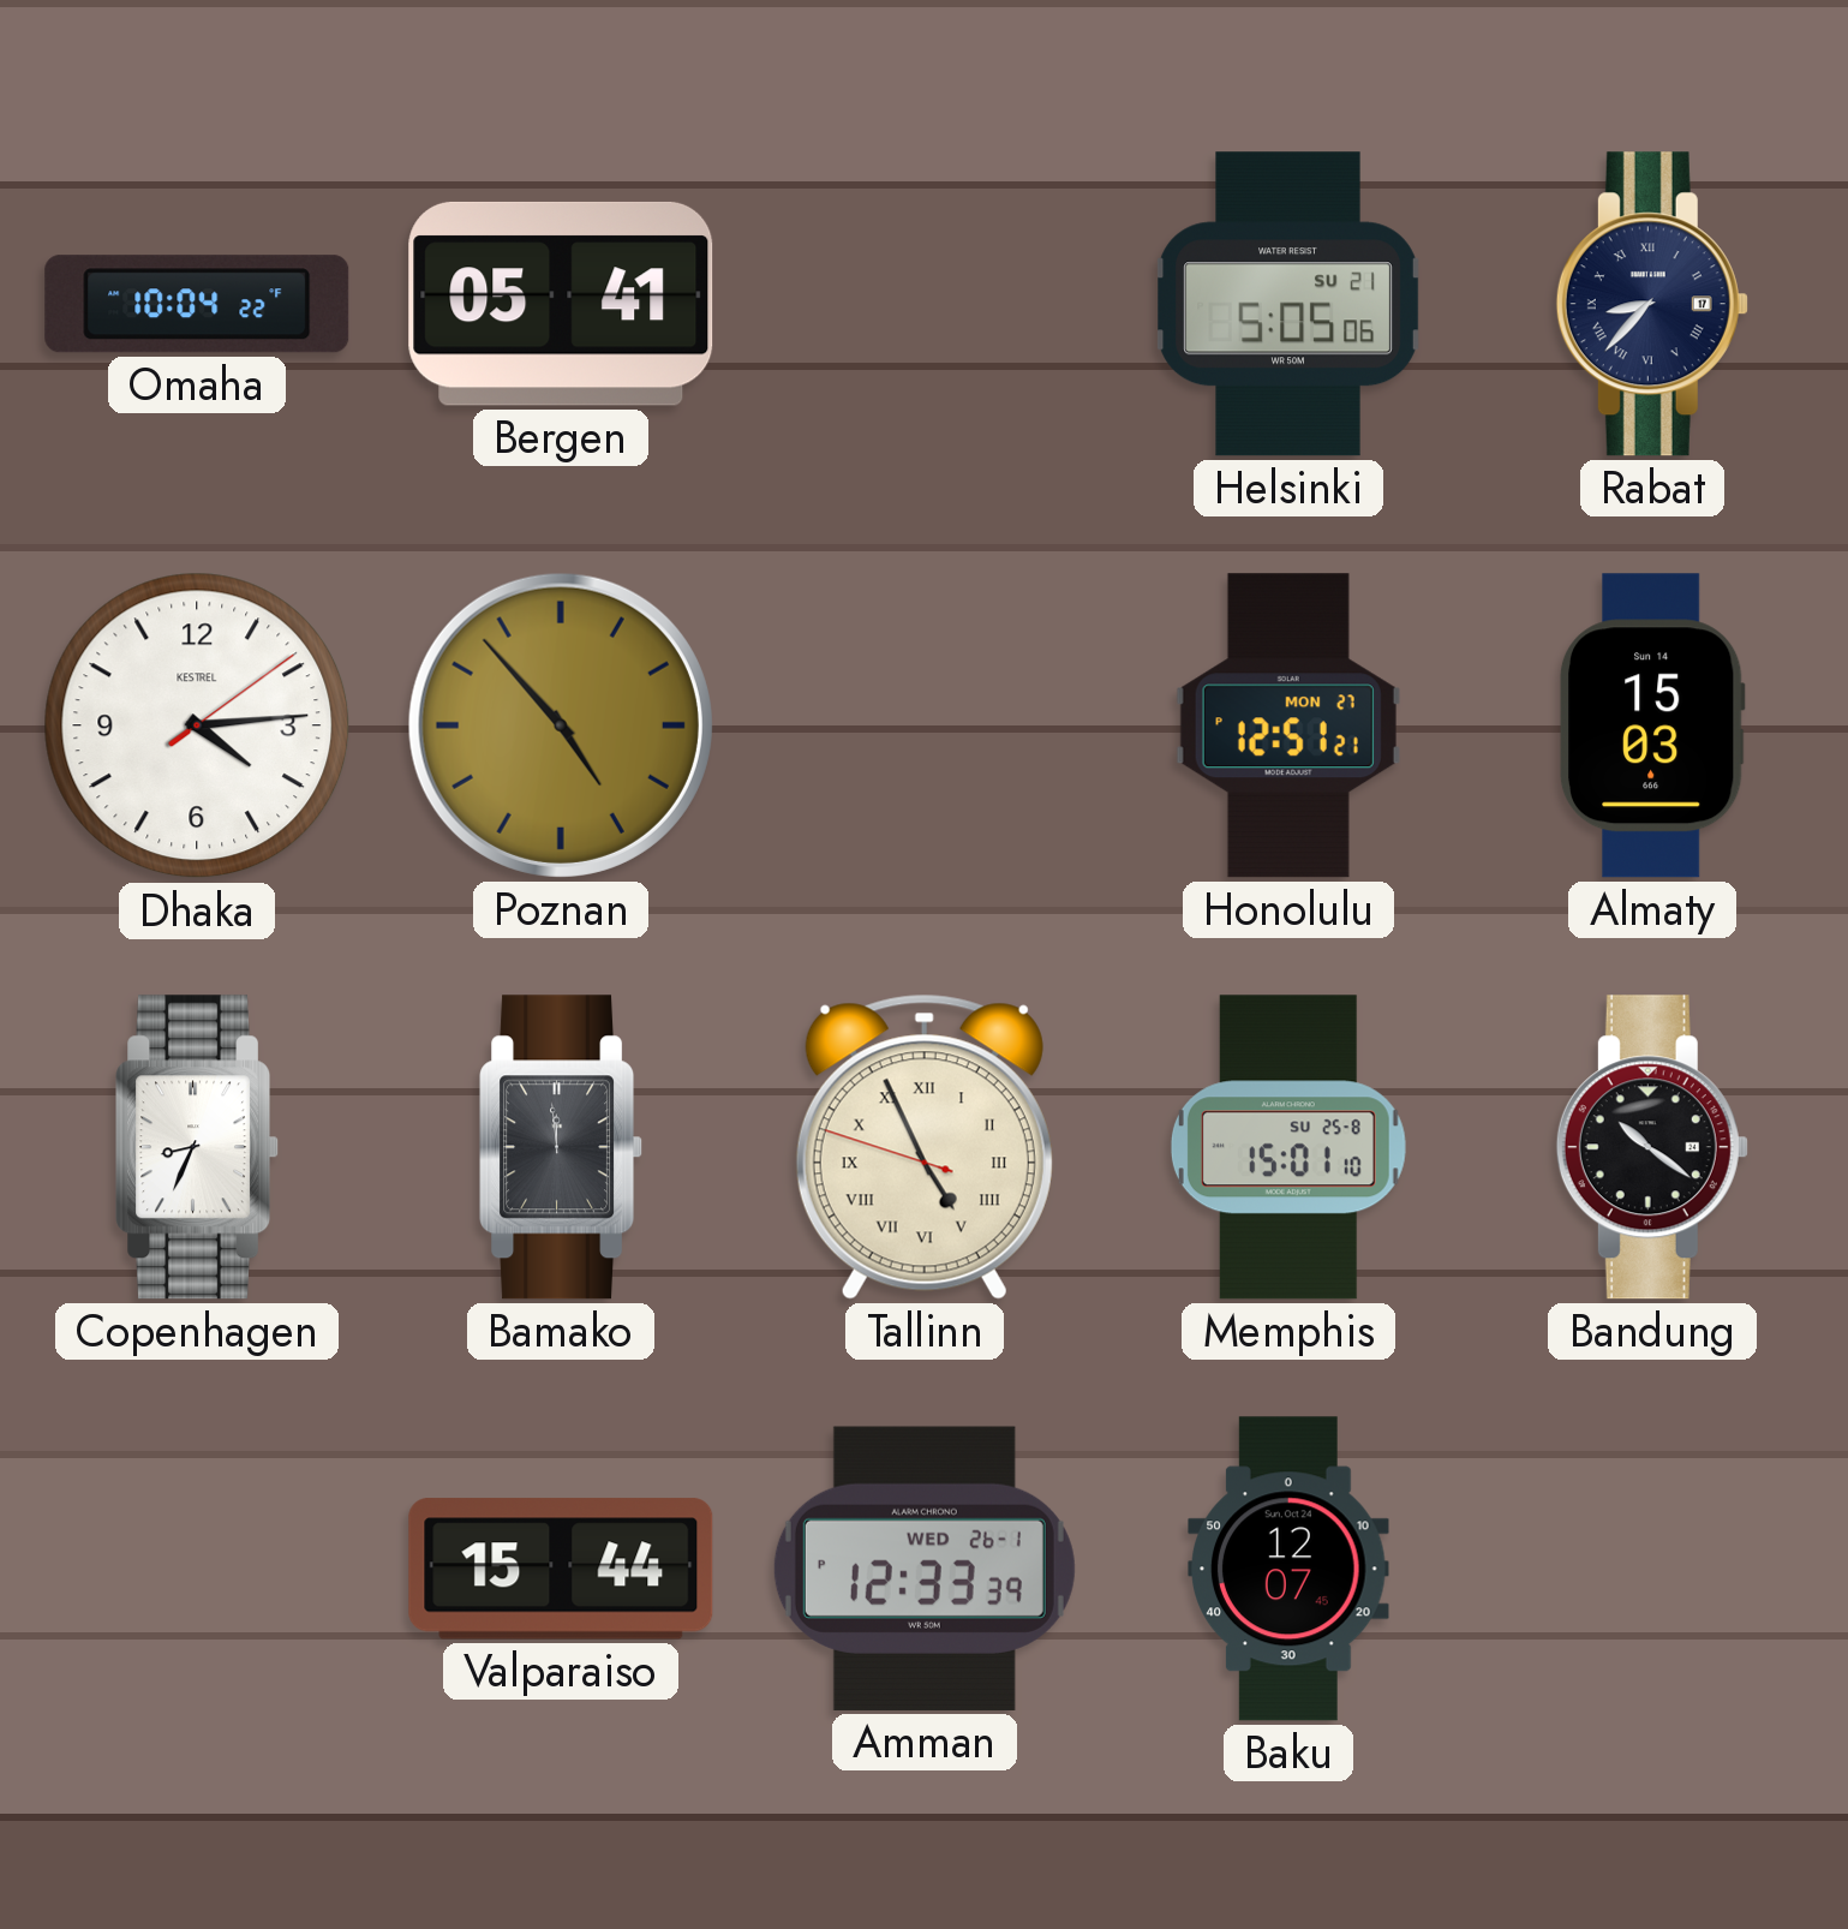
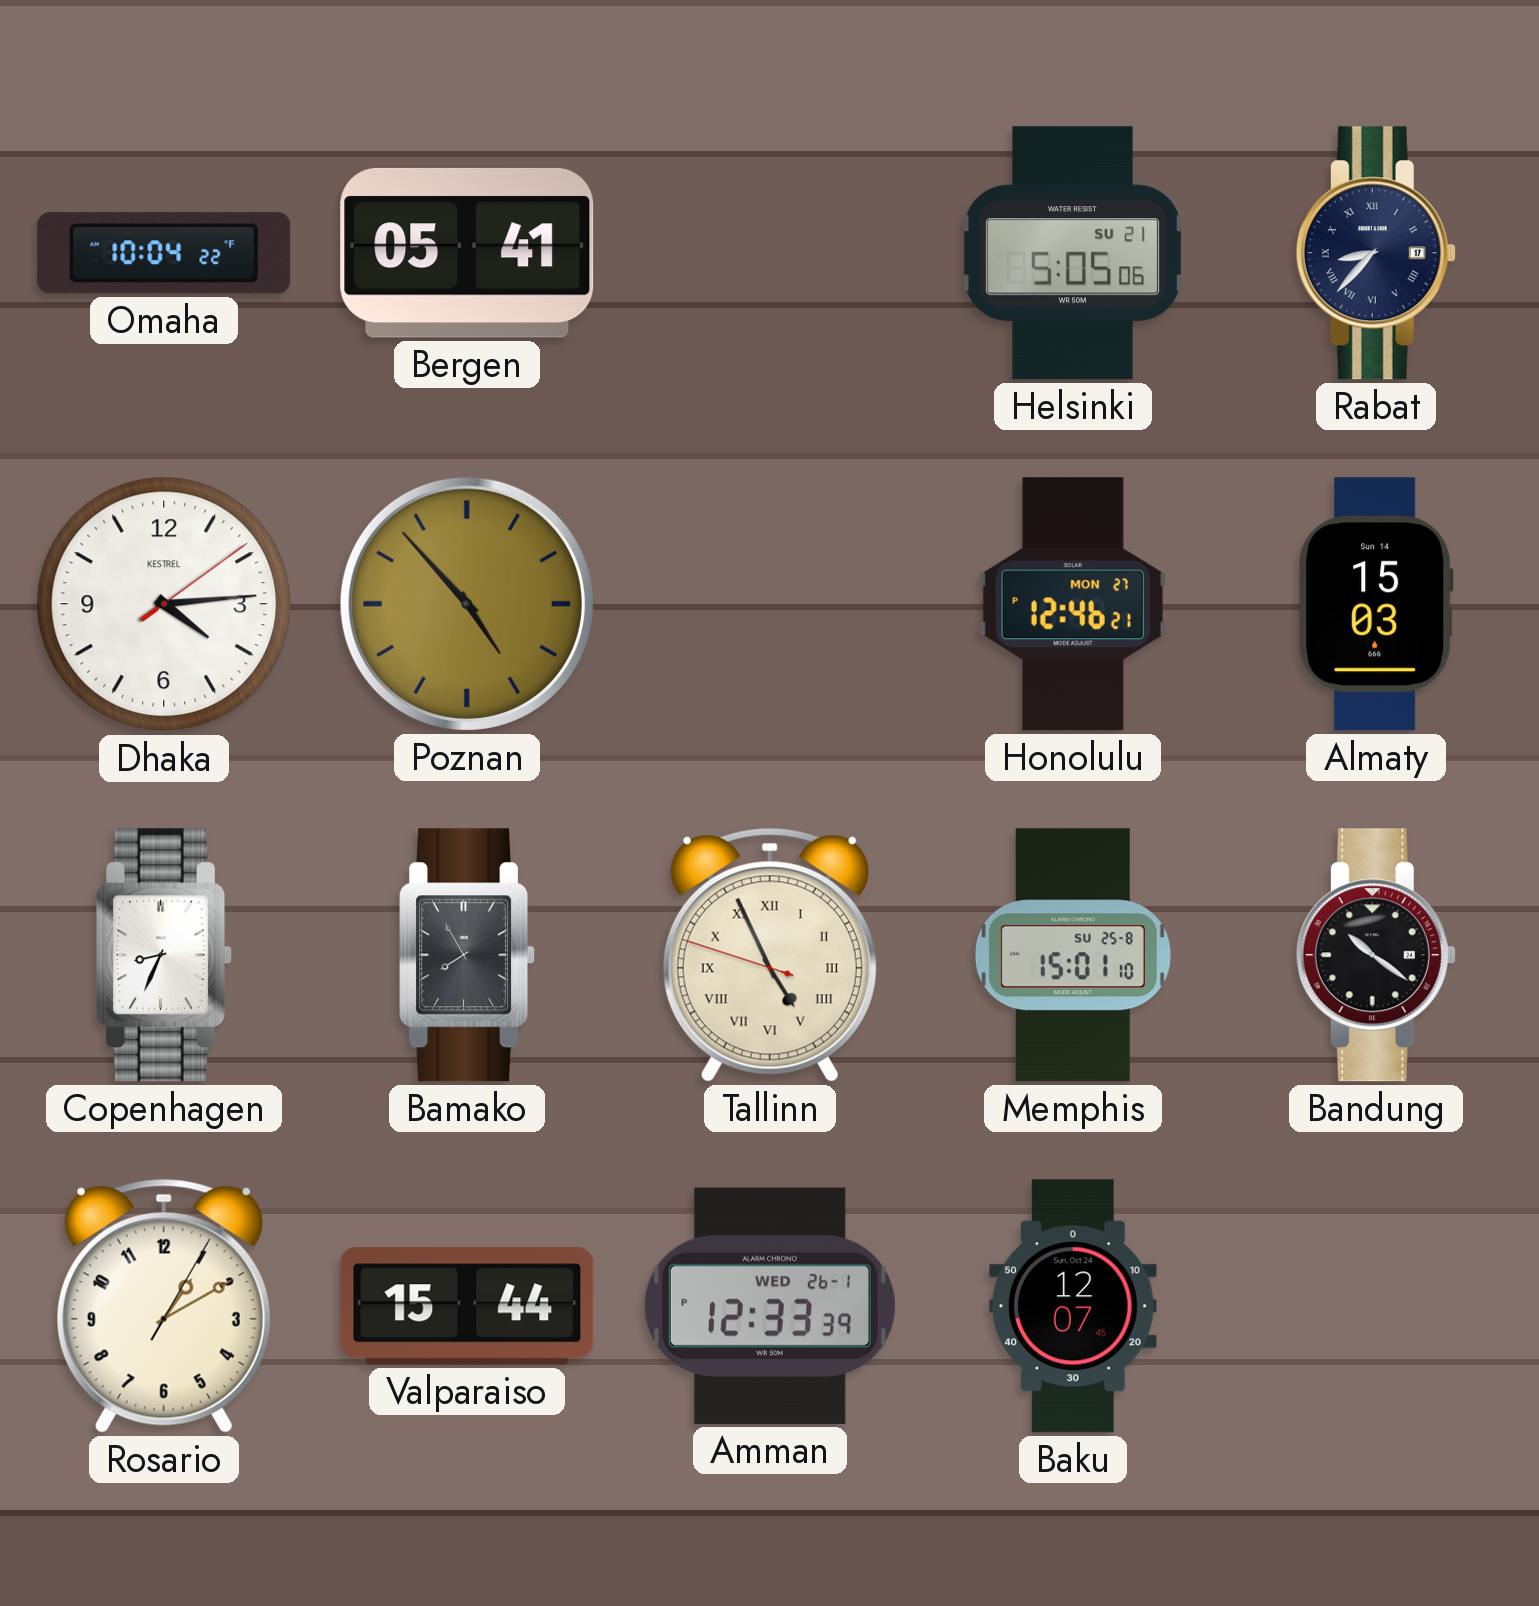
Honolulu: 12:51 -> 12:46
Bamako: 11:59 -> 7:55
Rosario: none -> 1:10
